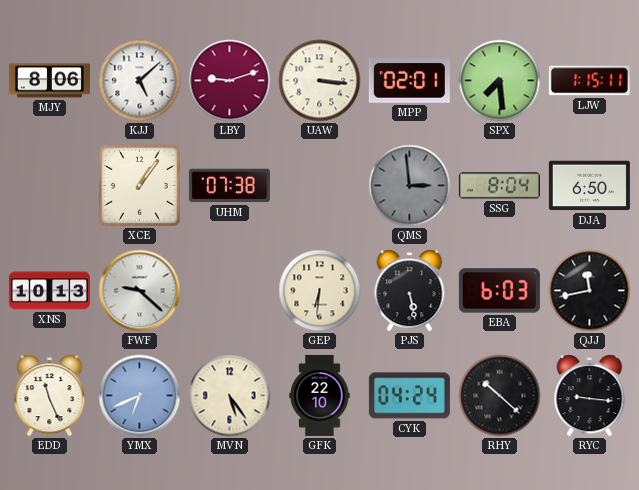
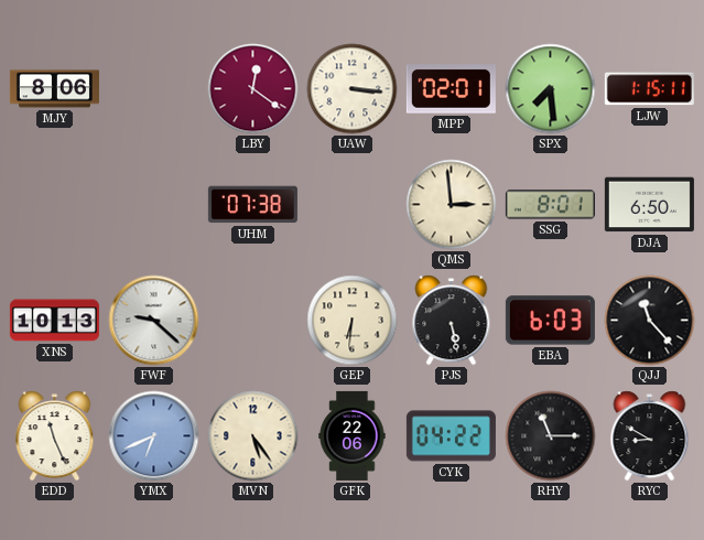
KJJ: 5:08 -> none
LBY: 9:12 -> 12:21
XCE: 1:06 -> none
QMS dial: grey -> cream
SSG: 8:04 -> 8:01
QJJ: 11:43 -> 11:23
GFK: 22:10 -> 22:06
CYK: 04:24 -> 04:22
RHY: 10:22 -> 11:15
RYC: 9:16 -> 8:50
